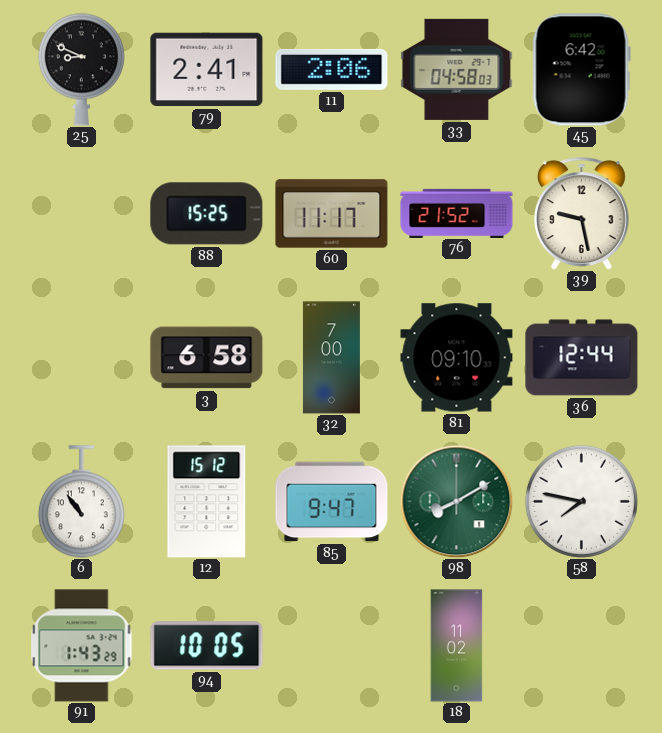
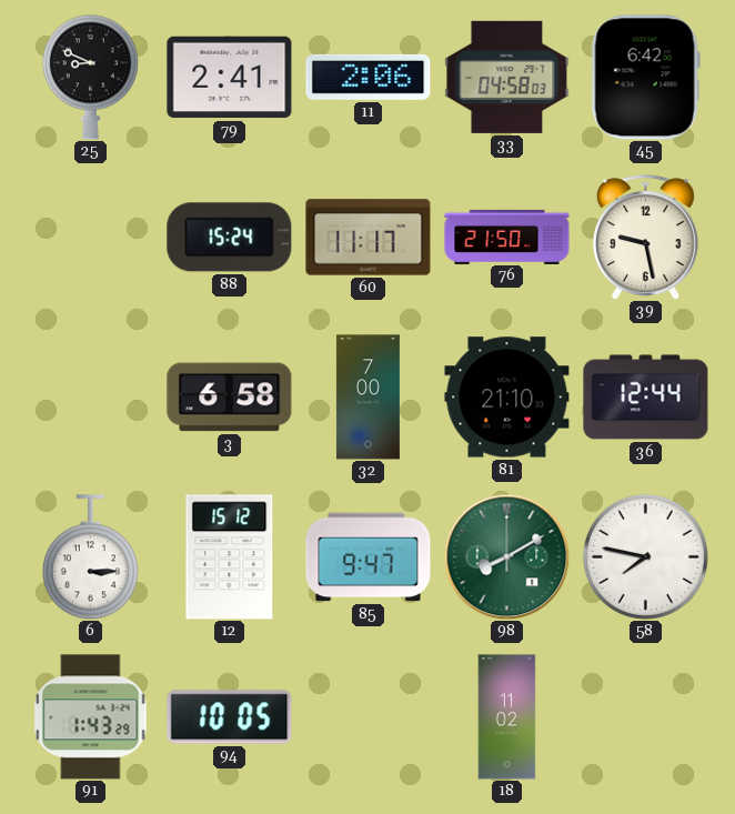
88: 15:25 -> 15:24
76: 21:52 -> 21:50
81: 09:10 -> 21:10
6: 10:54 -> 3:15
